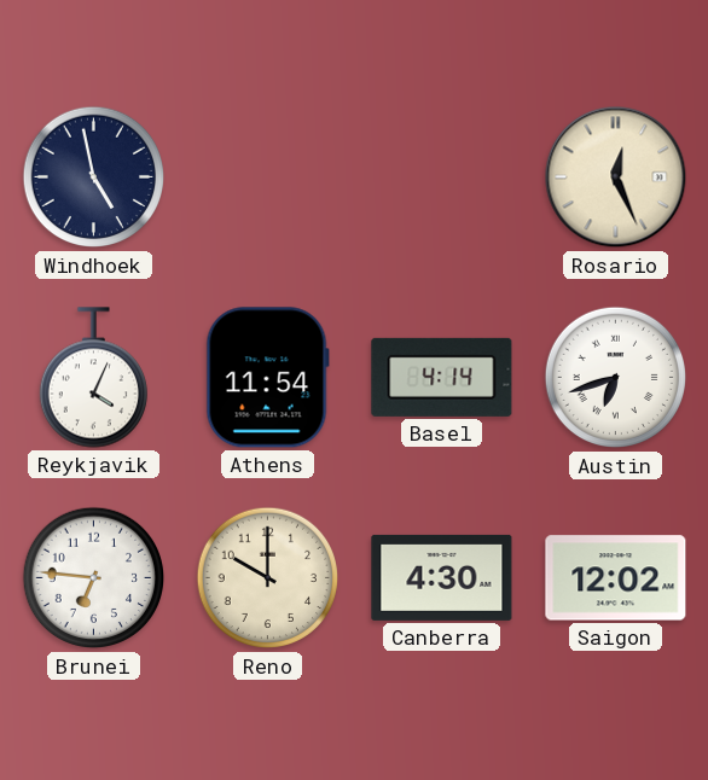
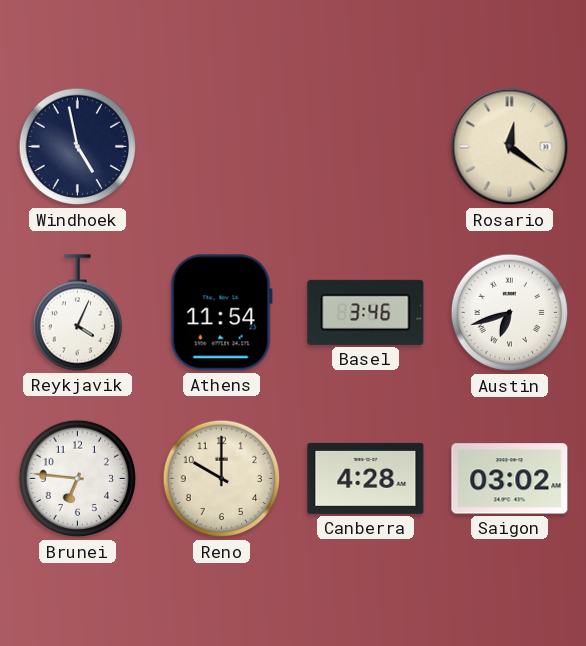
Rosario: 12:26 -> 12:21
Basel: 4:14 -> 3:46
Canberra: 4:30 -> 4:28
Saigon: 12:02 -> 03:02
